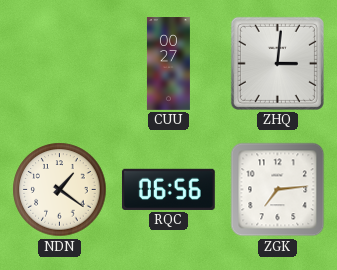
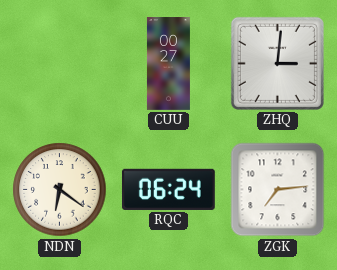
NDN: 1:21 -> 6:21
RQC: 06:56 -> 06:24
